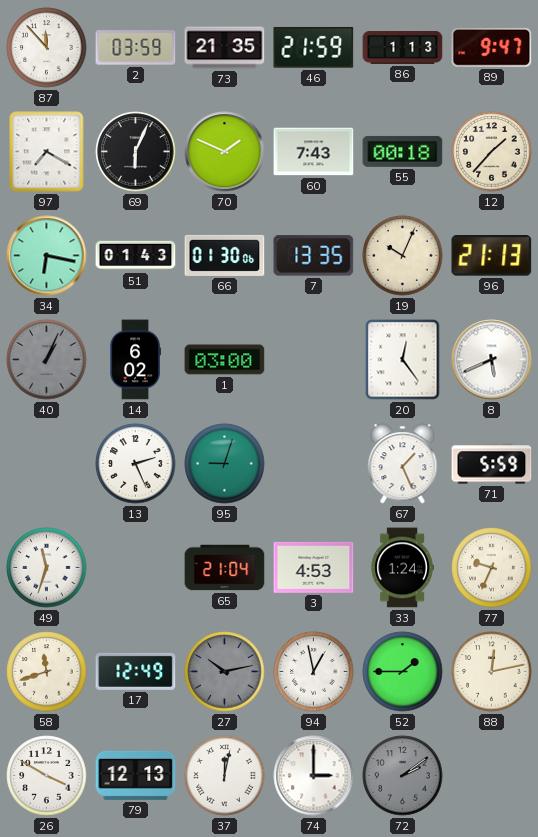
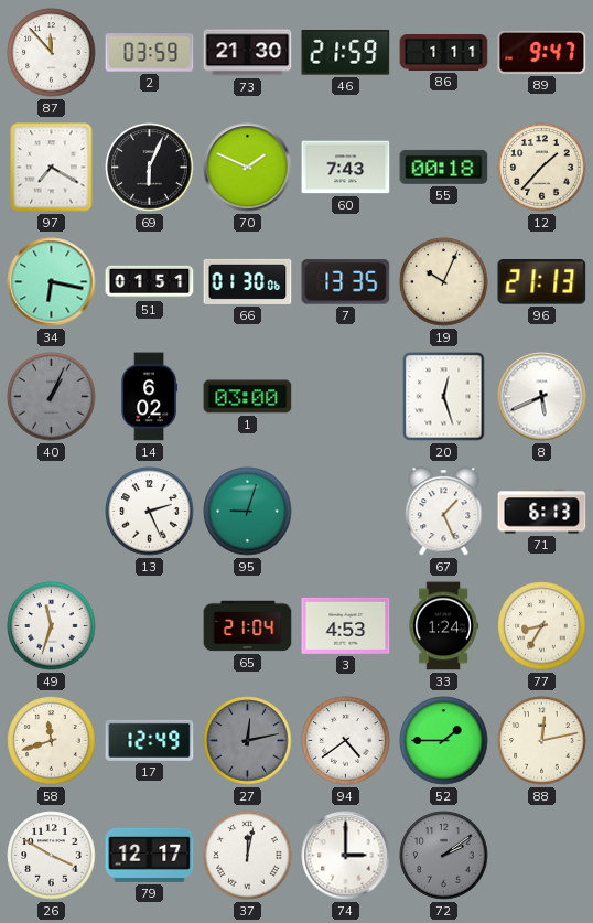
73: 21:35 -> 21:30
86: 1:13 -> 1:11
51: 01:43 -> 01:51
20: 12:24 -> 12:27
71: 5:59 -> 6:13
77: 9:34 -> 8:35
27: 10:13 -> 12:13
94: 12:58 -> 4:39
79: 12:13 -> 12:17
